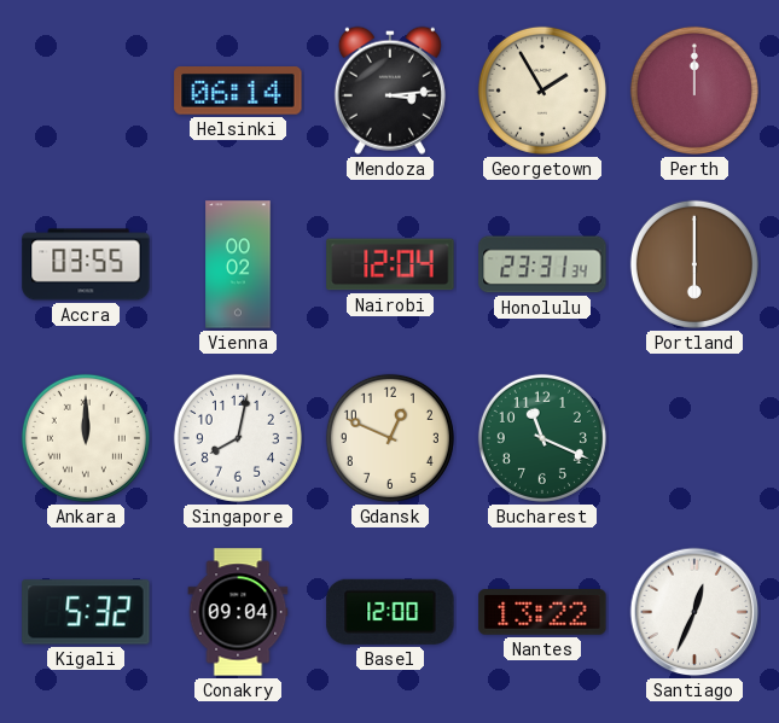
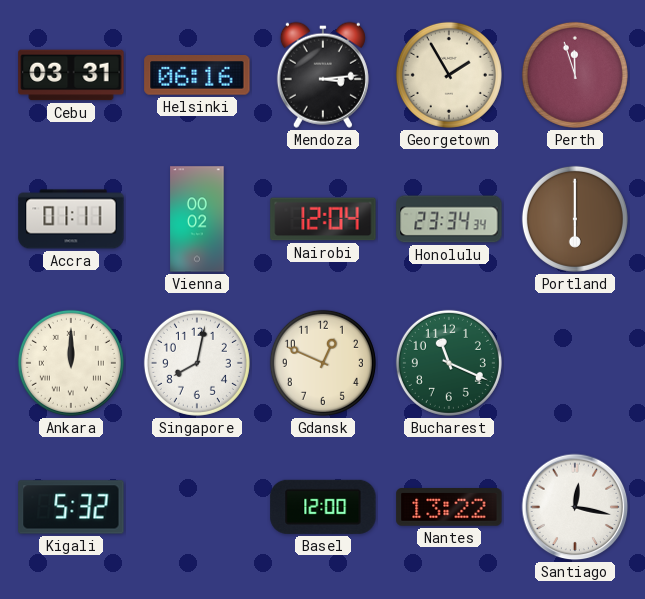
Cebu: none -> 03:31
Helsinki: 06:14 -> 06:16
Perth: 12:00 -> 11:57
Accra: 03:55 -> 01:11
Honolulu: 23:31 -> 23:34
Conakry: 09:04 -> none
Santiago: 12:34 -> 12:17
